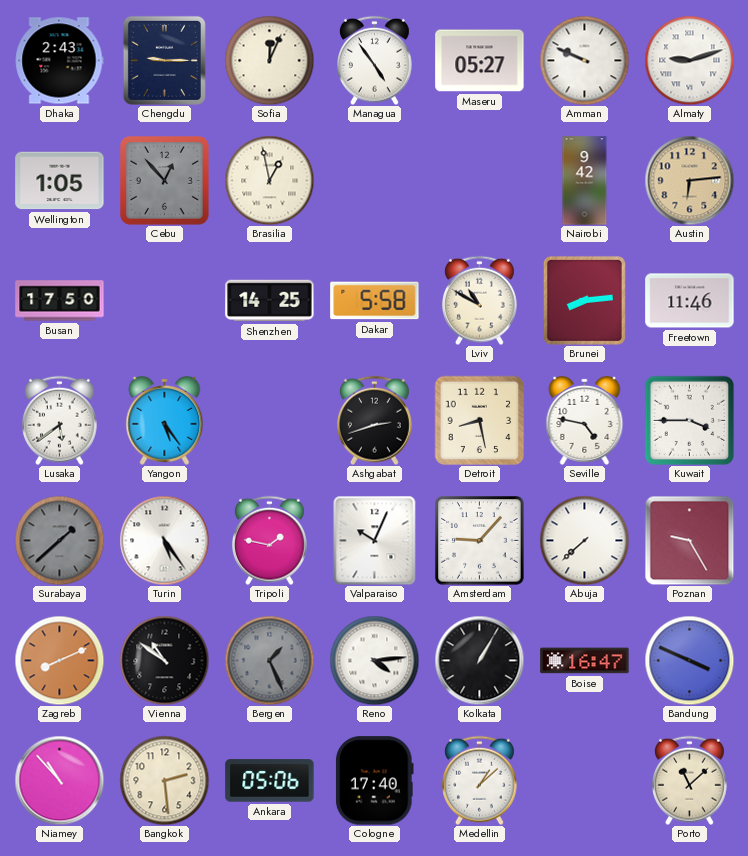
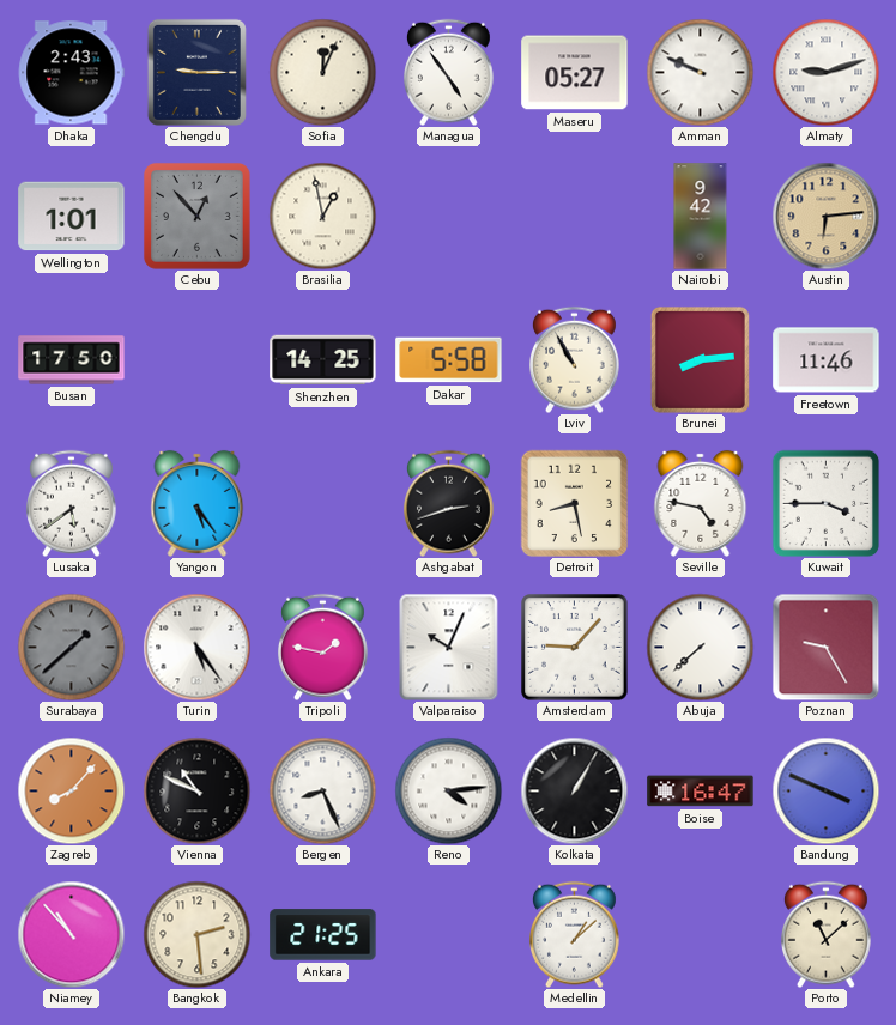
Wellington: 1:05 -> 1:01
Lviv: 10:50 -> 10:55
Zagreb: 8:11 -> 8:07
Vienna: 10:51 -> 10:49
Bergen: 1:26 -> 8:26
Bergen dial: grey -> white
Ankara: 05:06 -> 21:25
Cologne: 17:40 -> none
